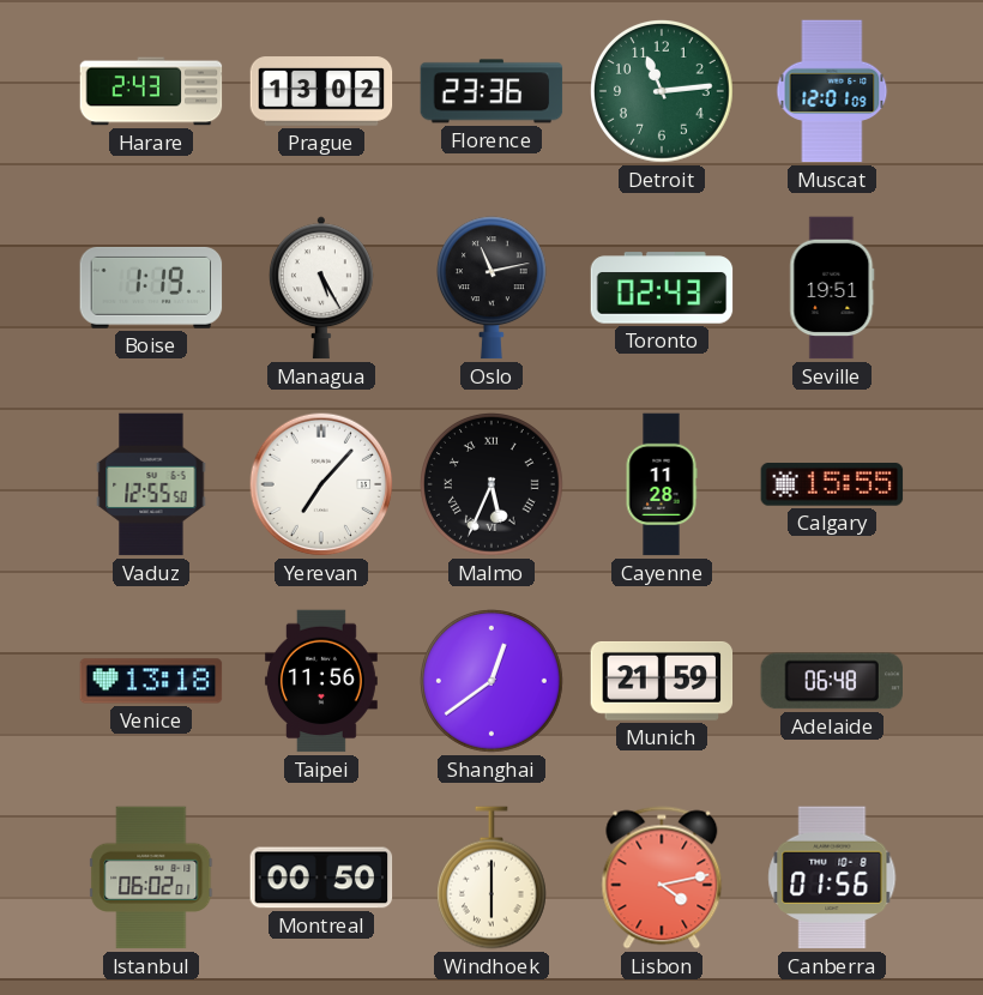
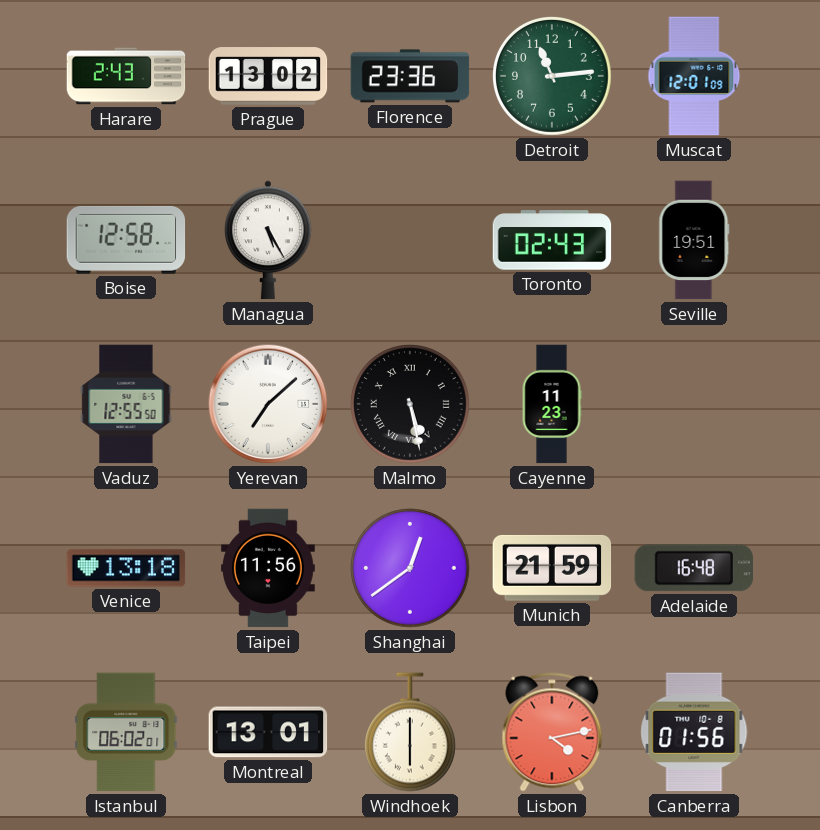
Boise: 1:19 -> 12:58
Oslo: 11:13 -> none
Yerevan: 7:07 -> 7:08
Malmo: 5:34 -> 5:28
Cayenne: 11:28 -> 11:23
Calgary: 15:55 -> none
Adelaide: 06:48 -> 16:48
Montreal: 00:50 -> 13:01
